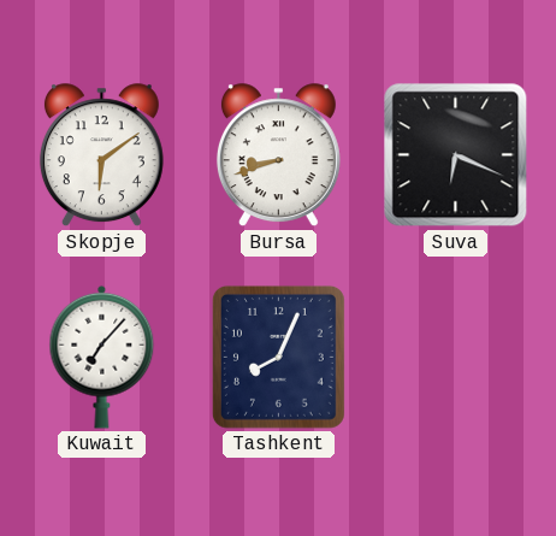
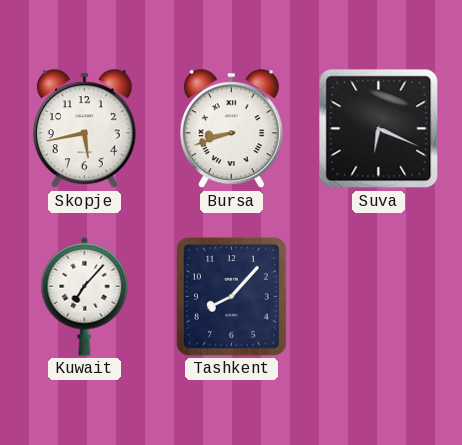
Skopje: 6:09 -> 5:43
Tashkent: 8:04 -> 8:07
